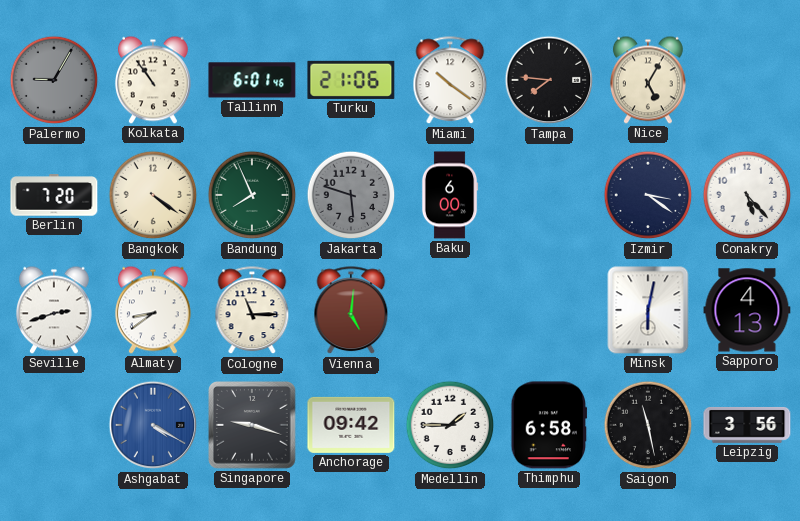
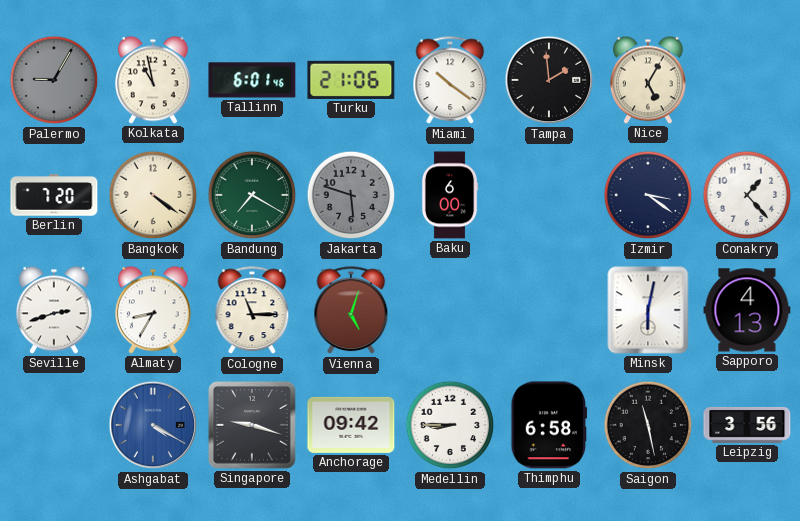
Kolkata: 10:54 -> 10:58
Tampa: 7:46 -> 1:59
Bandung: 7:56 -> 7:20
Conakry: 5:23 -> 1:23
Almaty: 8:39 -> 8:35
Vienna: 5:01 -> 5:03
Medellin: 1:45 -> 8:45
